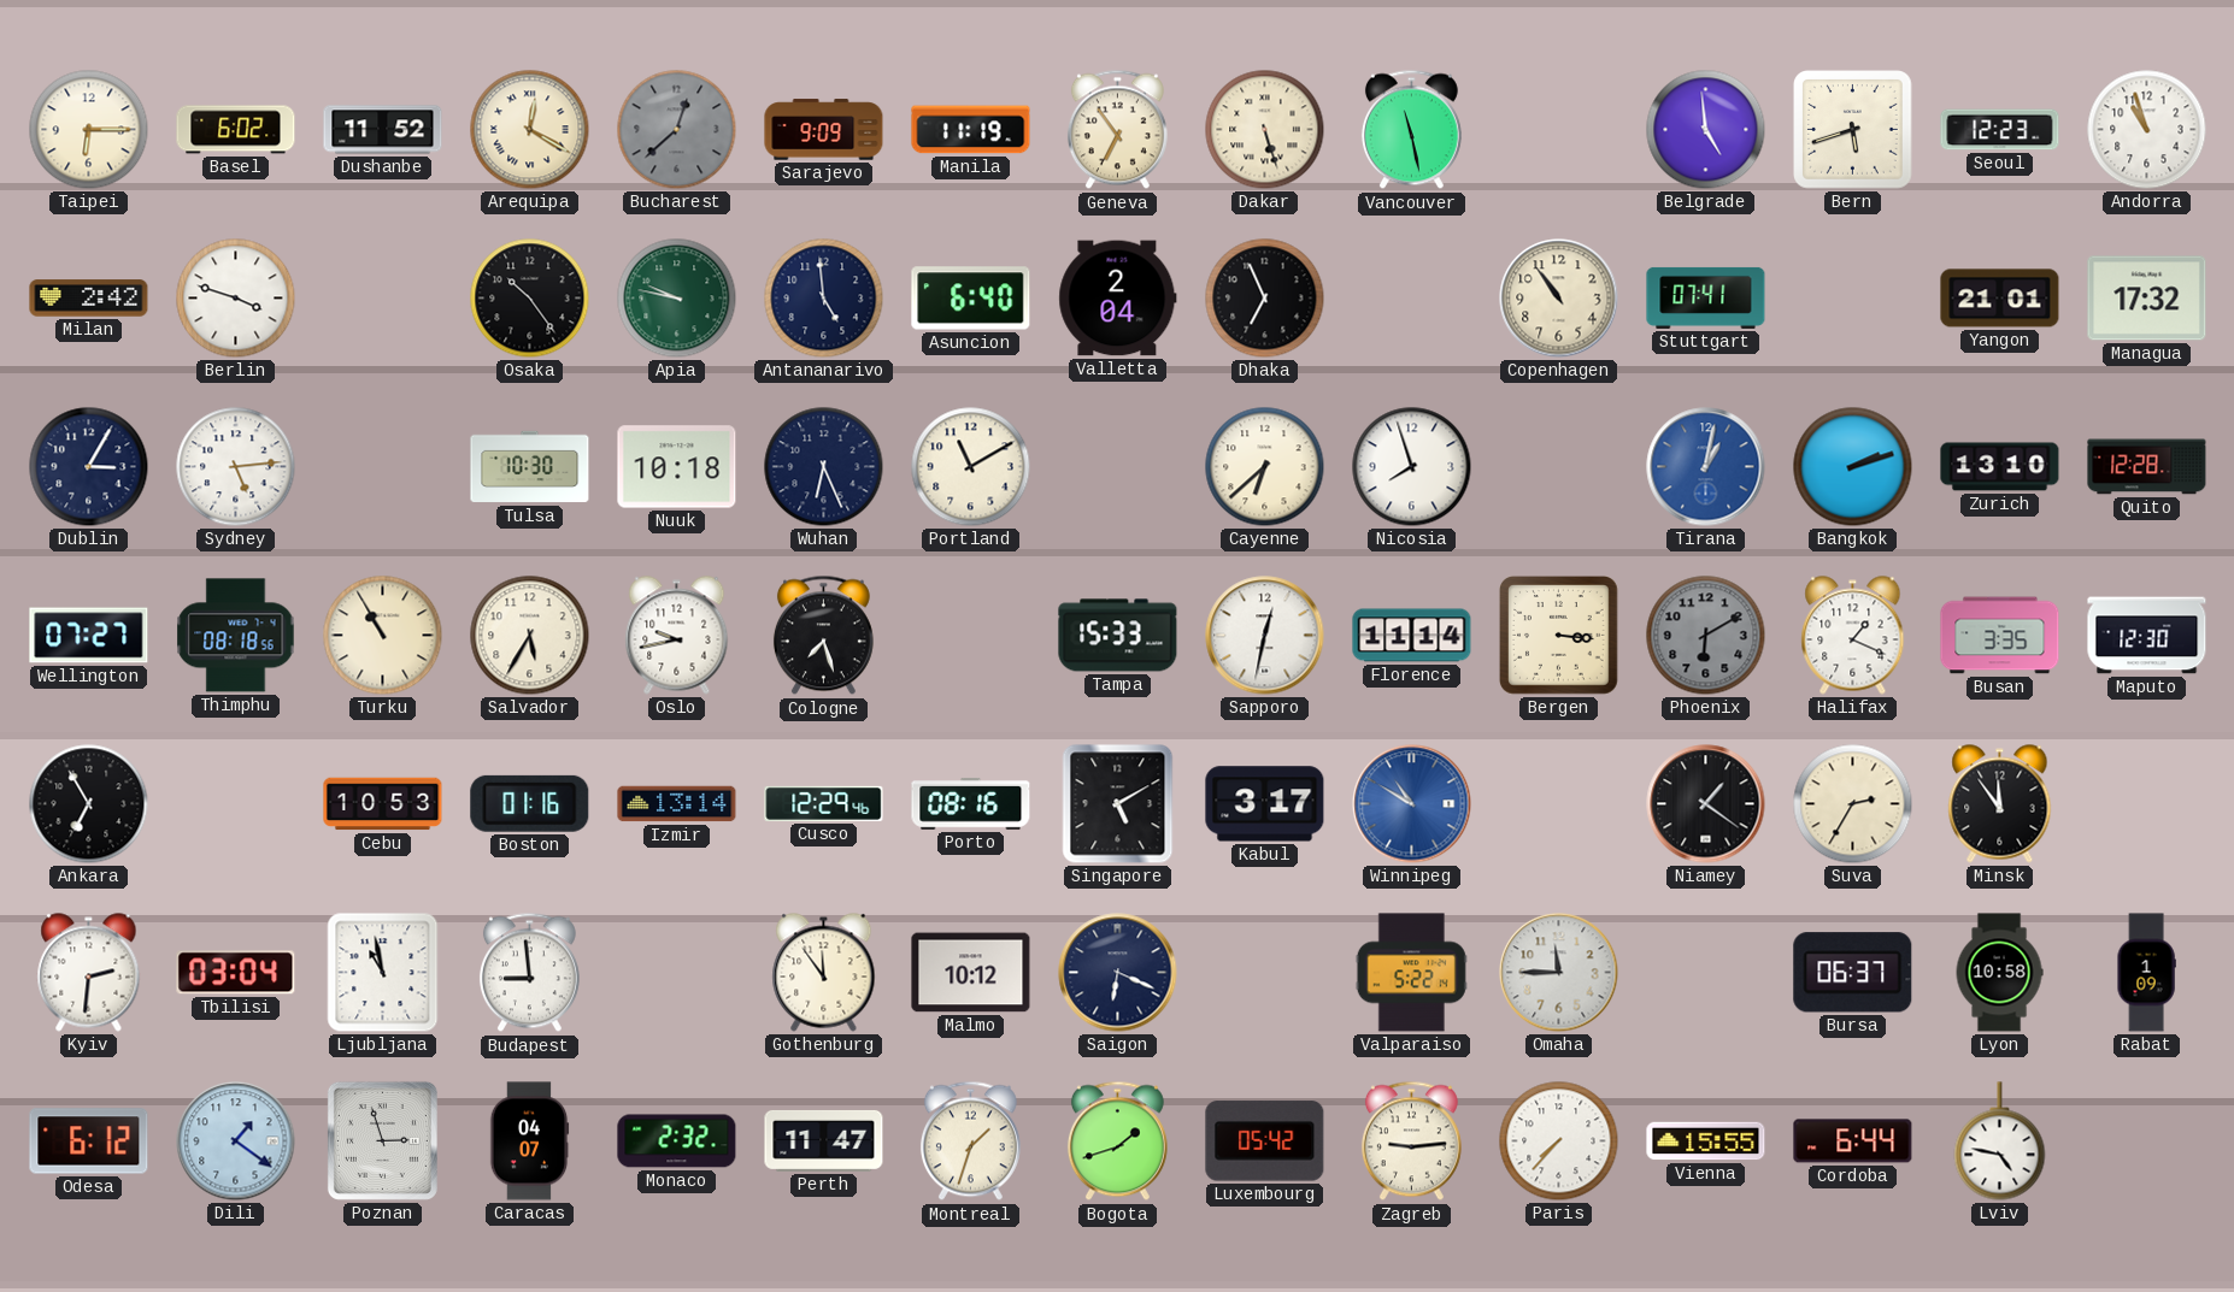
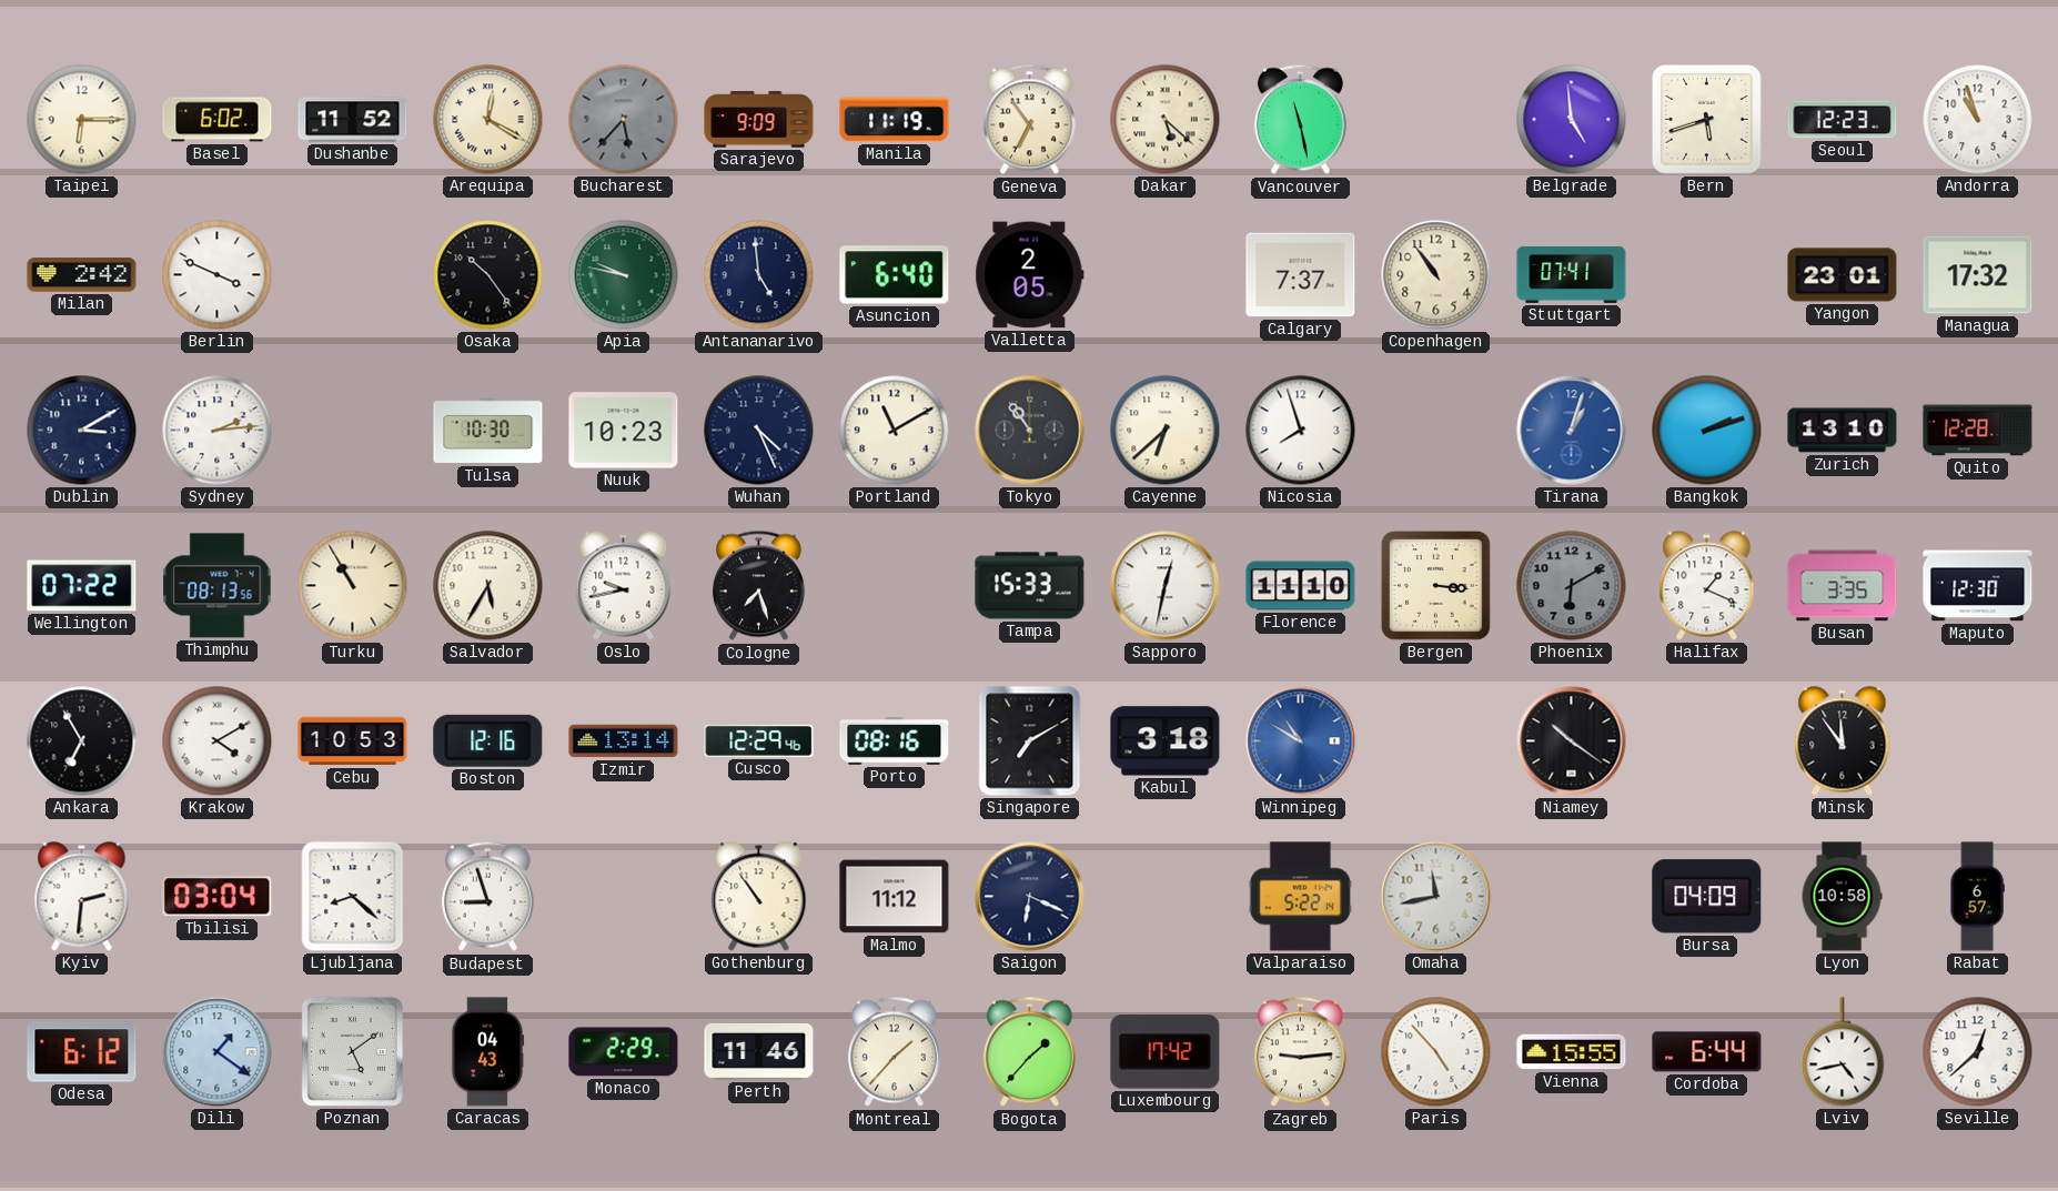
Bucharest: 12:38 -> 5:37
Dakar: 5:27 -> 5:22
Berlin: 3:48 -> 3:49
Valletta: 2:04 -> 2:05
Dhaka: 6:56 -> none
Calgary: none -> 7:37
Yangon: 21:01 -> 23:01
Dublin: 3:05 -> 3:10
Sydney: 5:14 -> 2:14
Nuuk: 10:18 -> 10:23
Wuhan: 6:26 -> 4:26
Tokyo: none -> 10:54
Tirana: 1:02 -> 1:03
Wellington: 07:27 -> 07:22
Thimphu: 08:18 -> 08:13
Florence: 11:14 -> 11:10
Krakow: none -> 4:10
Boston: 01:16 -> 12:16
Singapore: 5:10 -> 7:10
Kabul: 3:17 -> 3:18
Niamey: 1:21 -> 10:21
Suva: 2:35 -> none
Ljubljana: 10:58 -> 8:22
Budapest: 8:59 -> 8:57
Gothenburg: 11:54 -> 10:54
Malmo: 10:12 -> 11:12
Omaha: 11:45 -> 11:43
Bursa: 06:37 -> 04:09
Rabat: 1:09 -> 6:57
Poznan: 2:57 -> 5:09
Caracas: 04:07 -> 04:43
Monaco: 2:32 -> 2:29
Perth: 11:47 -> 11:46
Montreal: 1:33 -> 1:37
Bogota: 1:42 -> 1:37
Luxembourg: 05:42 -> 17:42
Paris: 7:37 -> 4:53
Lviv: 4:47 -> 4:43
Seville: none -> 12:38
